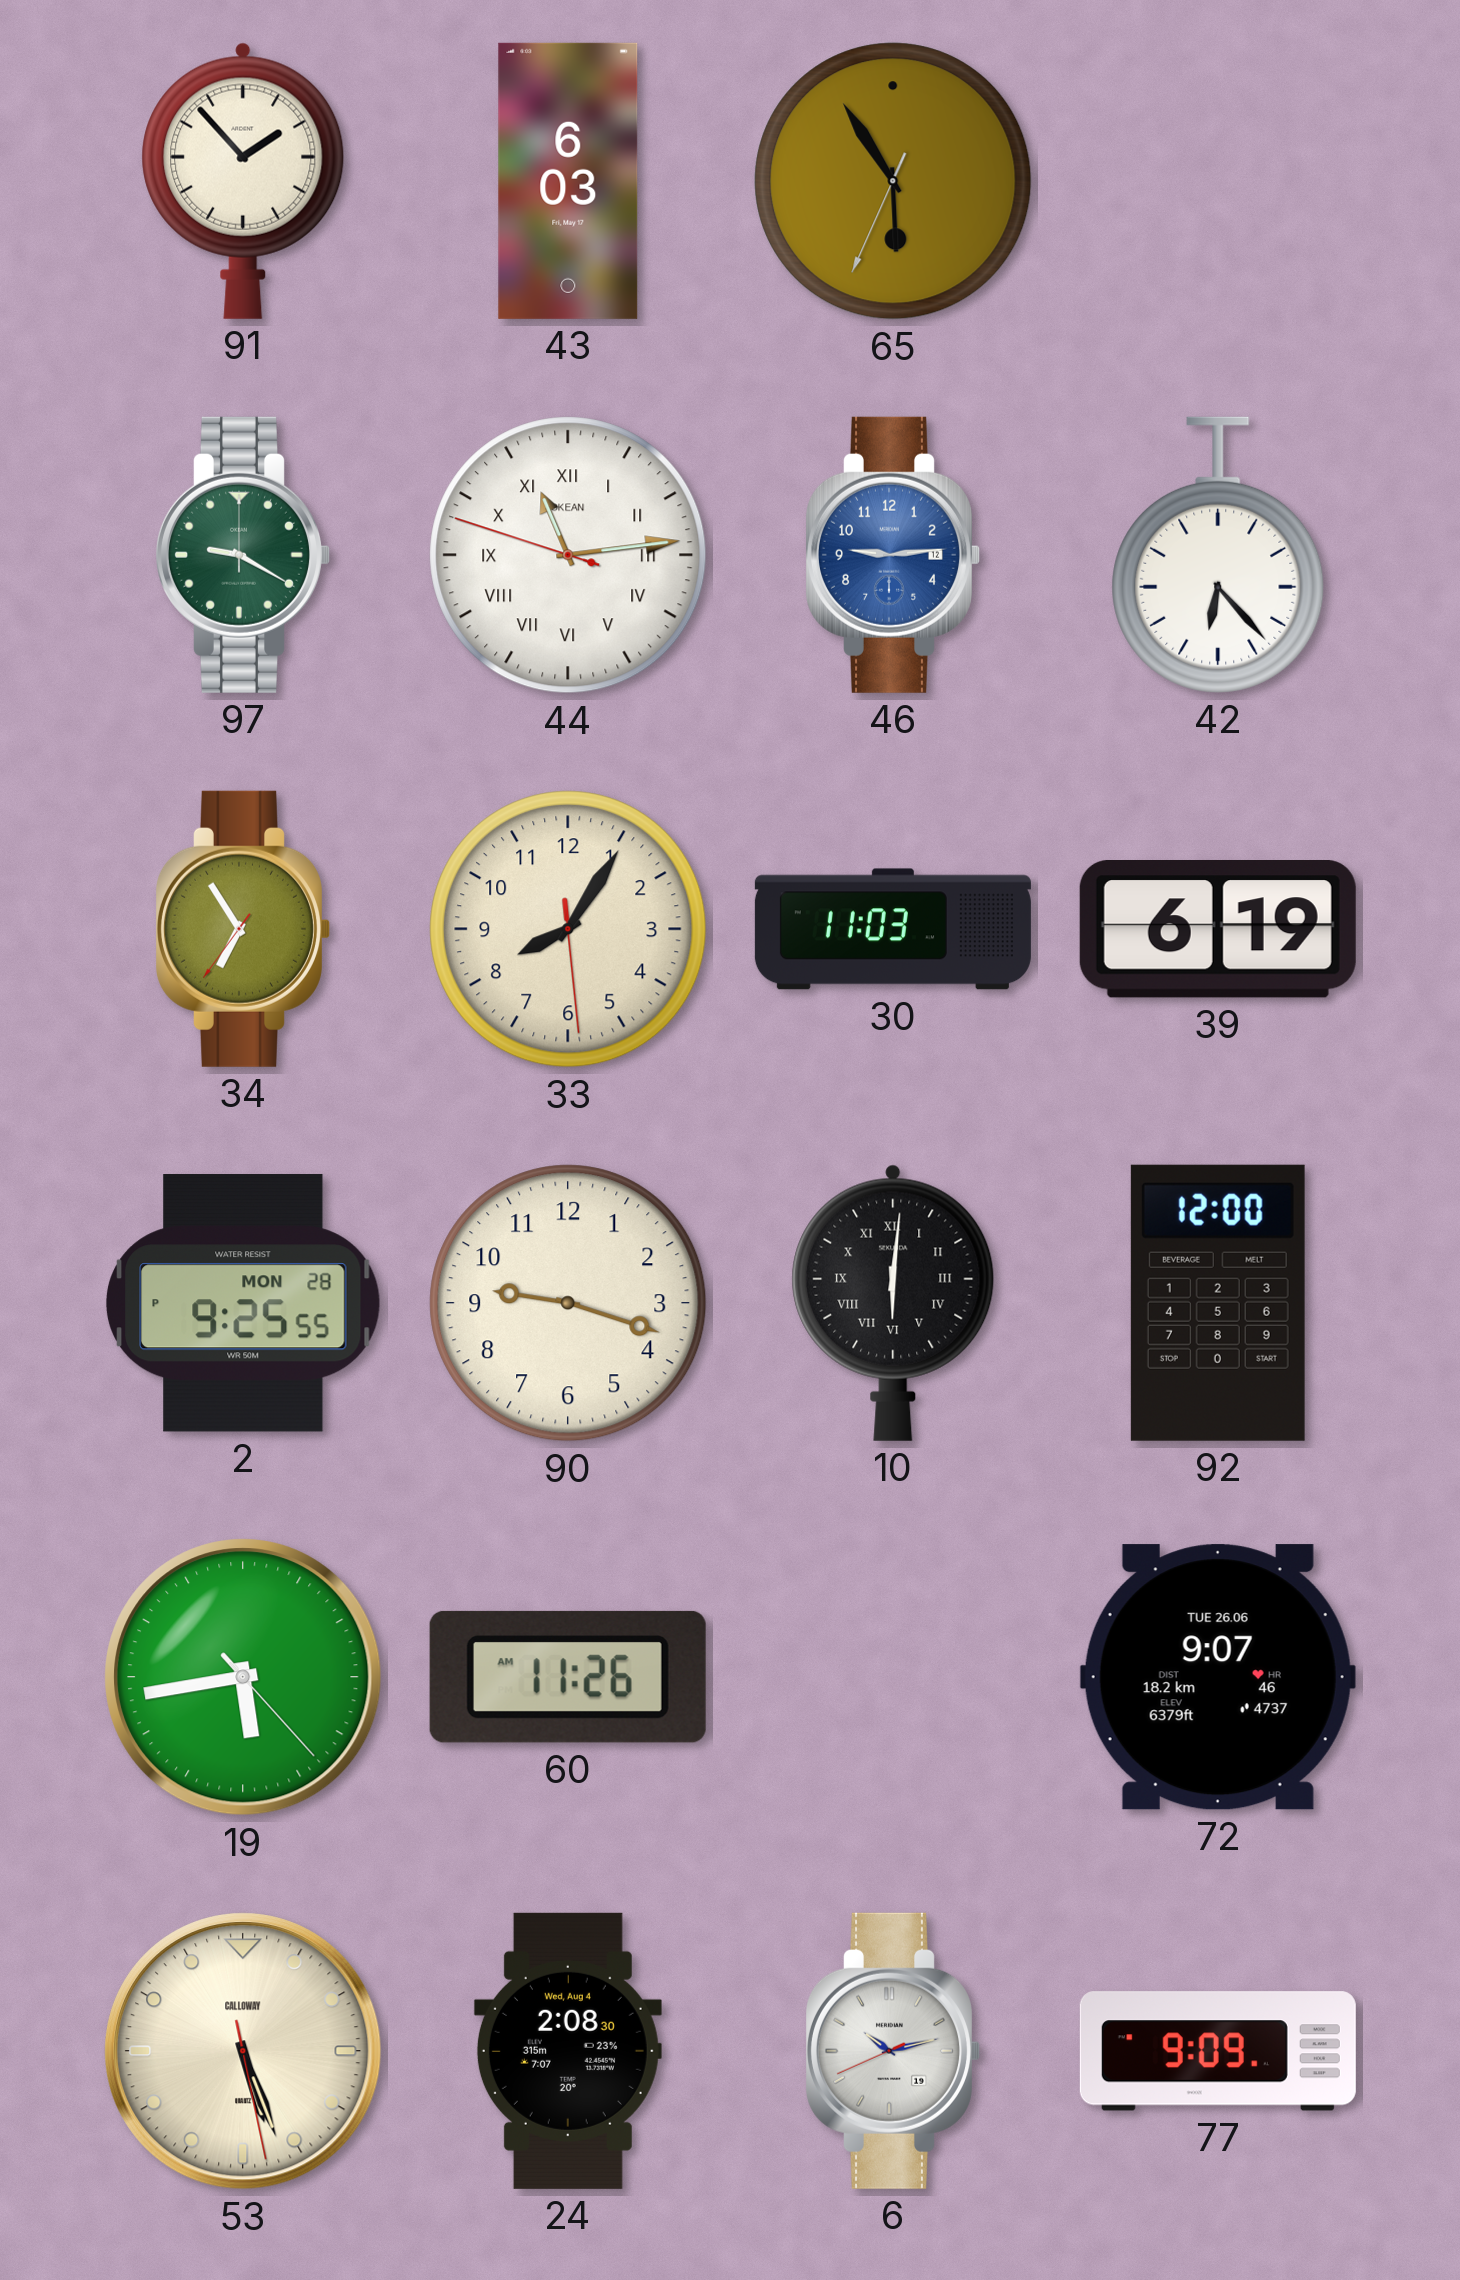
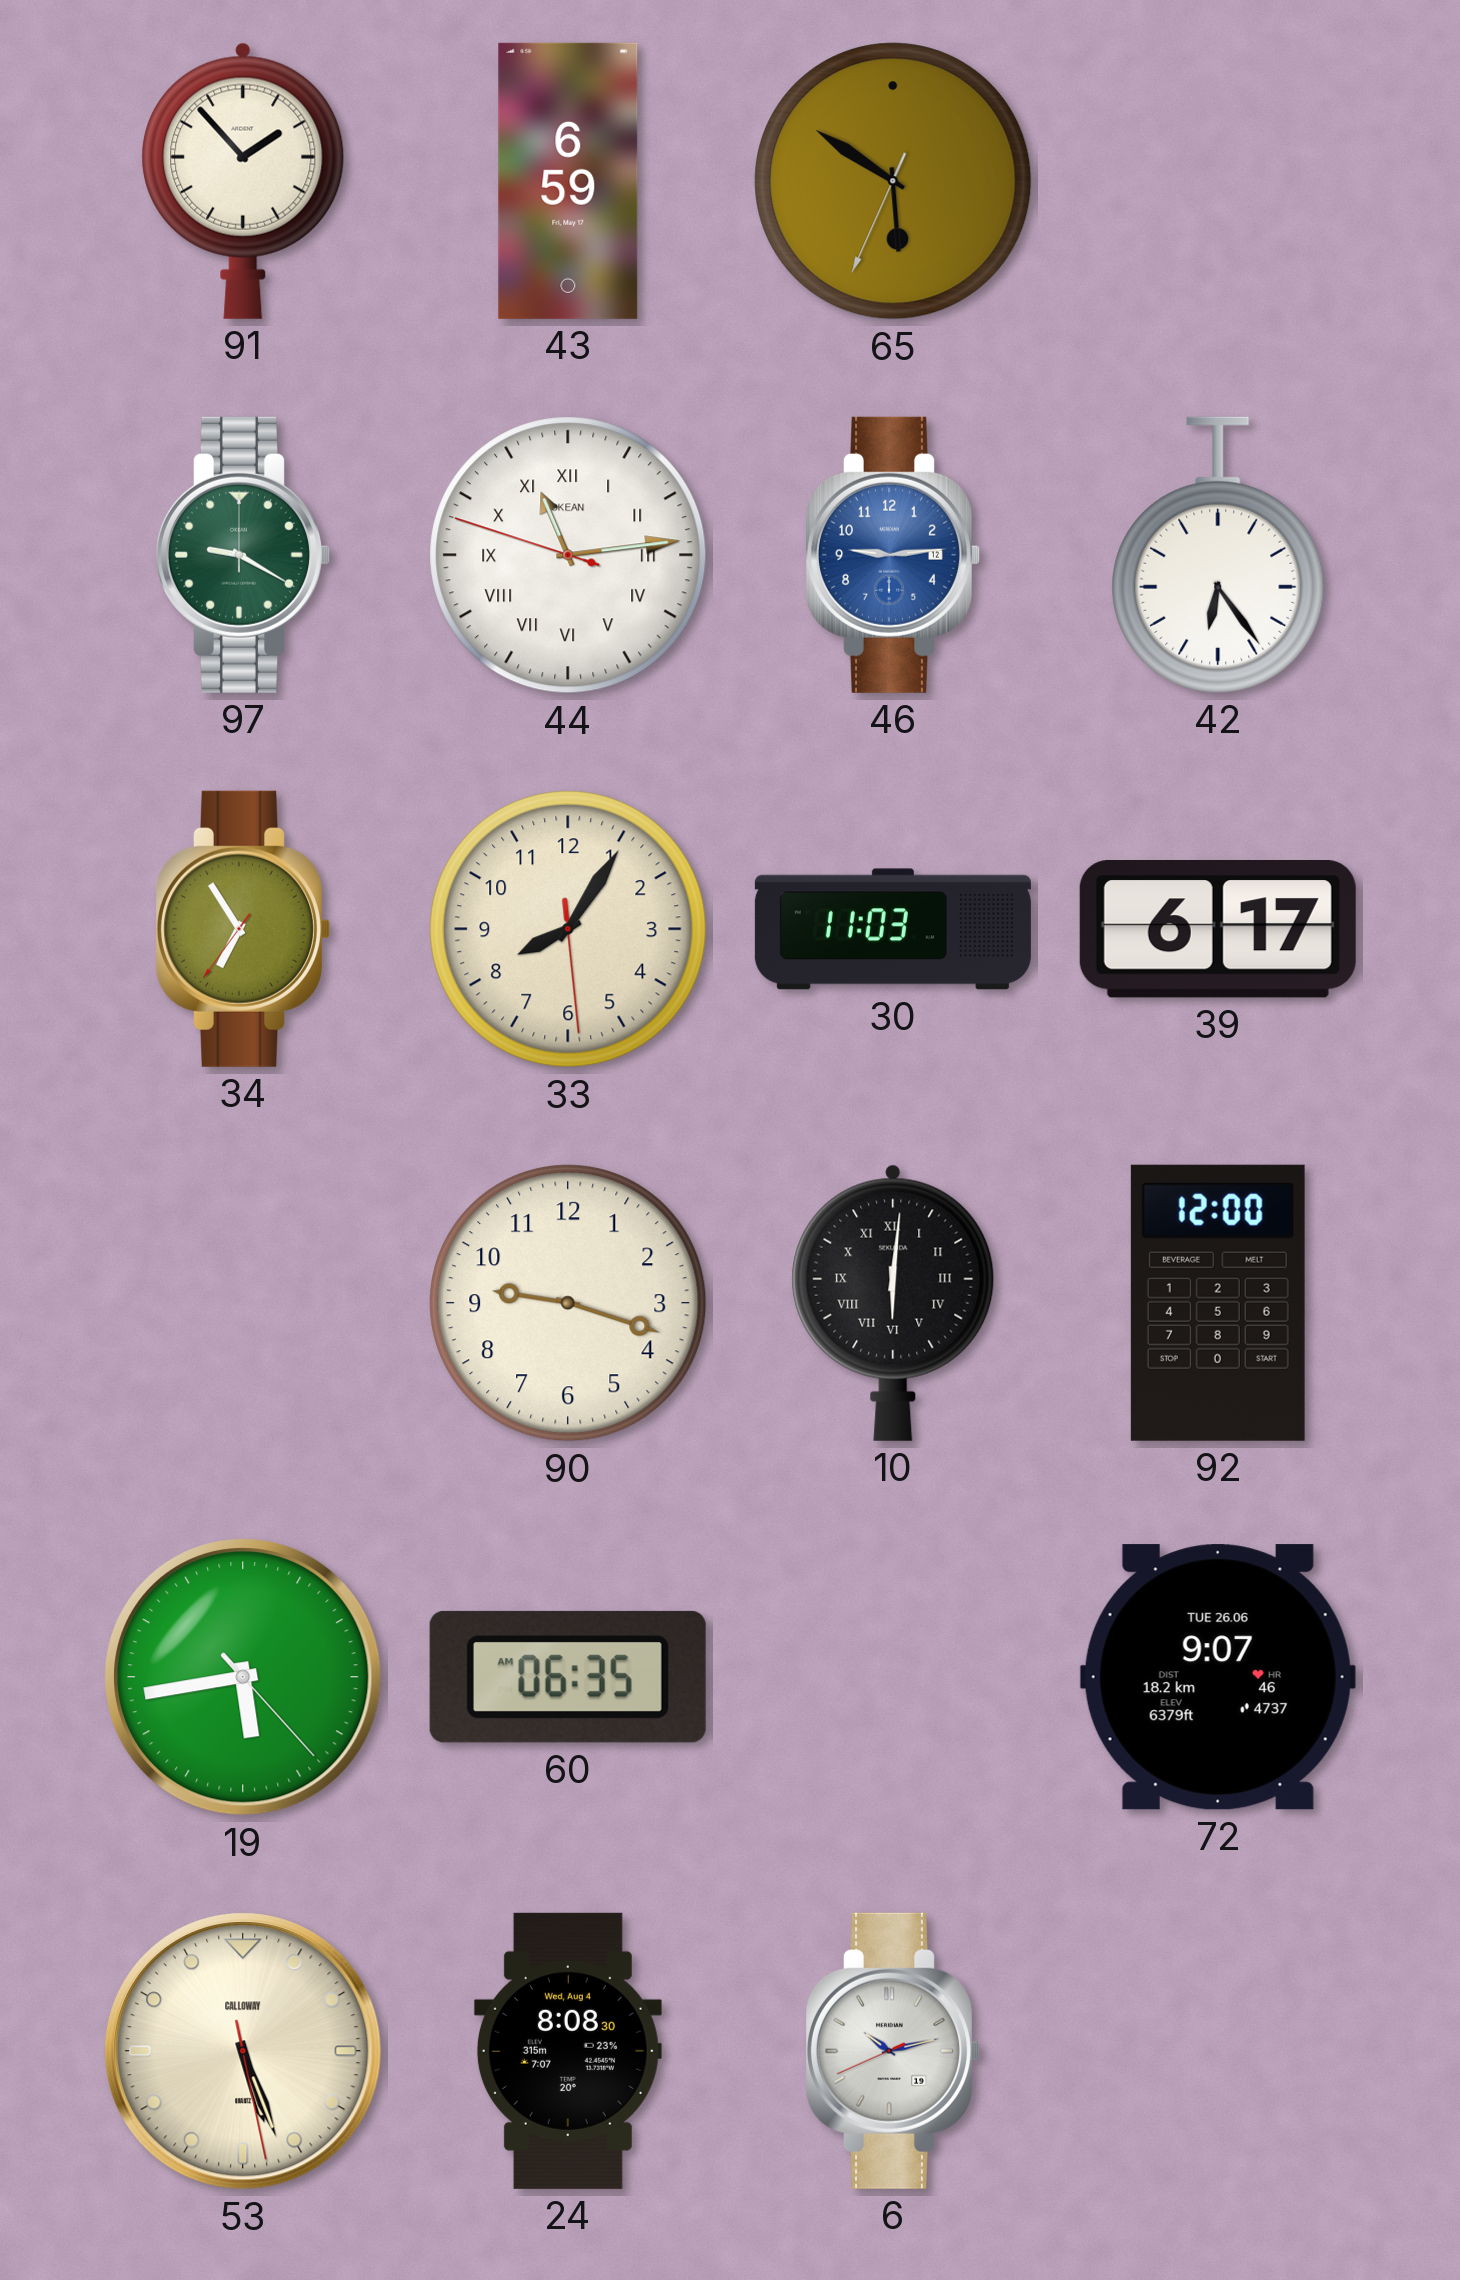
43: 6:03 -> 6:59
65: 5:54 -> 5:50
42: 6:23 -> 6:24
39: 6:19 -> 6:17
2: 9:25 -> none
60: 11:26 -> 06:35
24: 2:08 -> 8:08
77: 9:09 -> none
